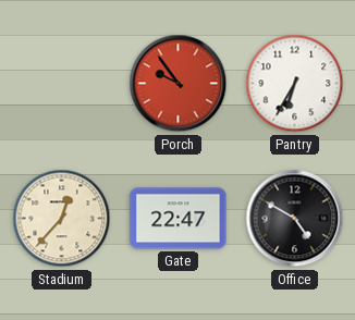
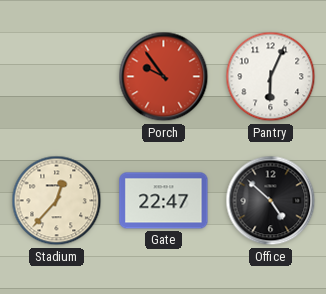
Pantry: 6:35 -> 6:04
Office: 4:50 -> 4:52
